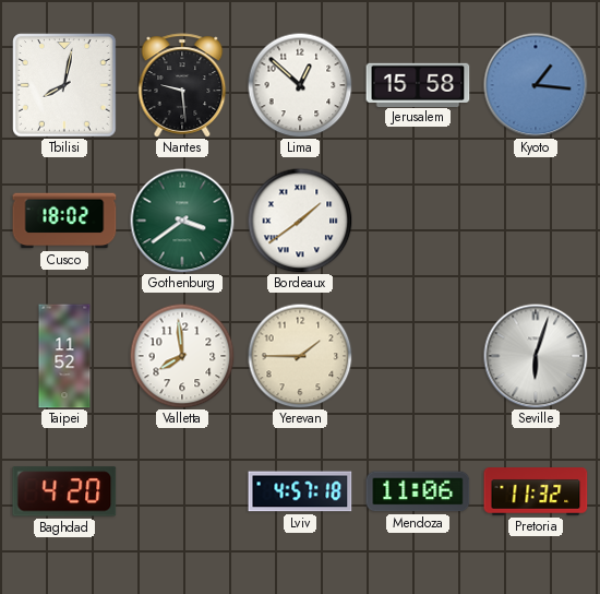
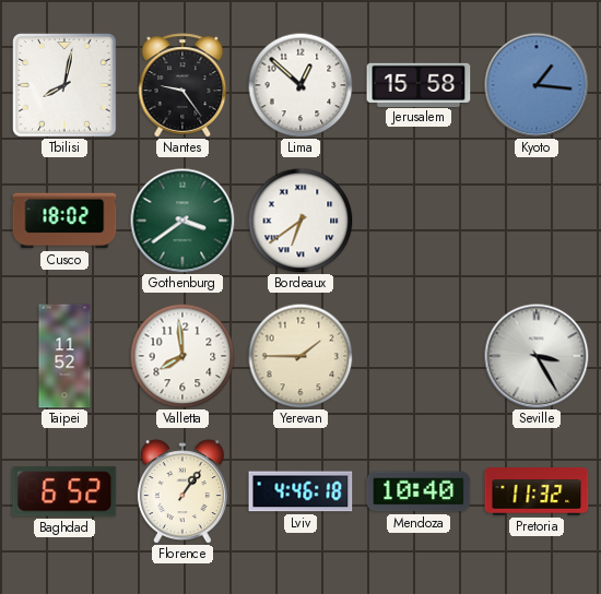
Nantes: 9:29 -> 9:24
Bordeaux: 1:39 -> 6:39
Seville: 6:03 -> 3:25
Baghdad: 4:20 -> 6:52
Florence: none -> 1:06
Lviv: 4:57 -> 4:46
Mendoza: 11:06 -> 10:40
